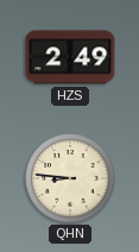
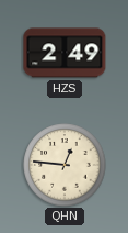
QHN: 8:46 -> 12:46
